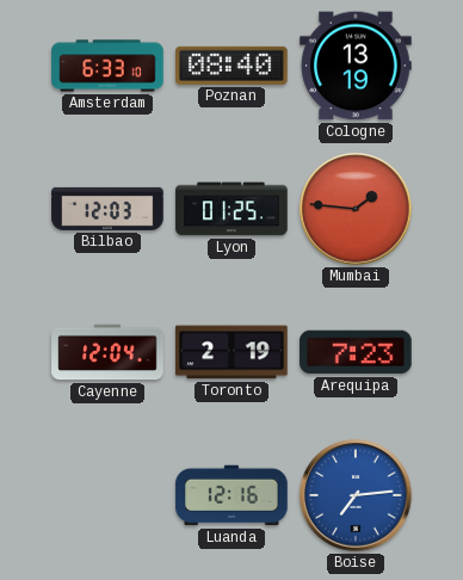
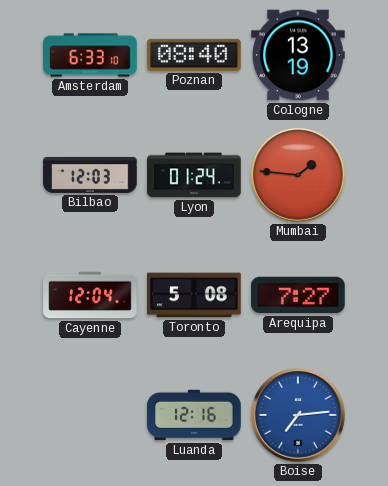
Lyon: 01:25 -> 01:24
Toronto: 2:19 -> 5:08
Arequipa: 7:23 -> 7:27
